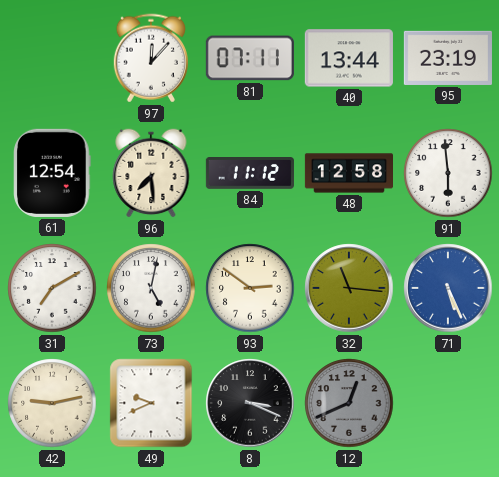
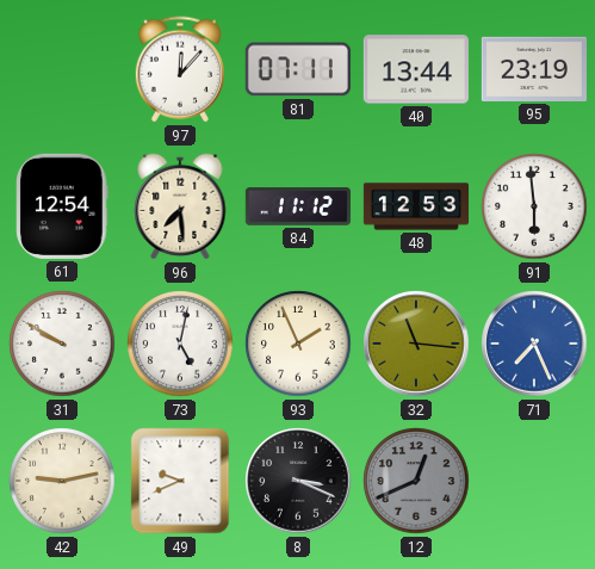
48: 12:58 -> 12:53
31: 7:10 -> 9:50
93: 2:51 -> 1:56
71: 5:26 -> 7:26
